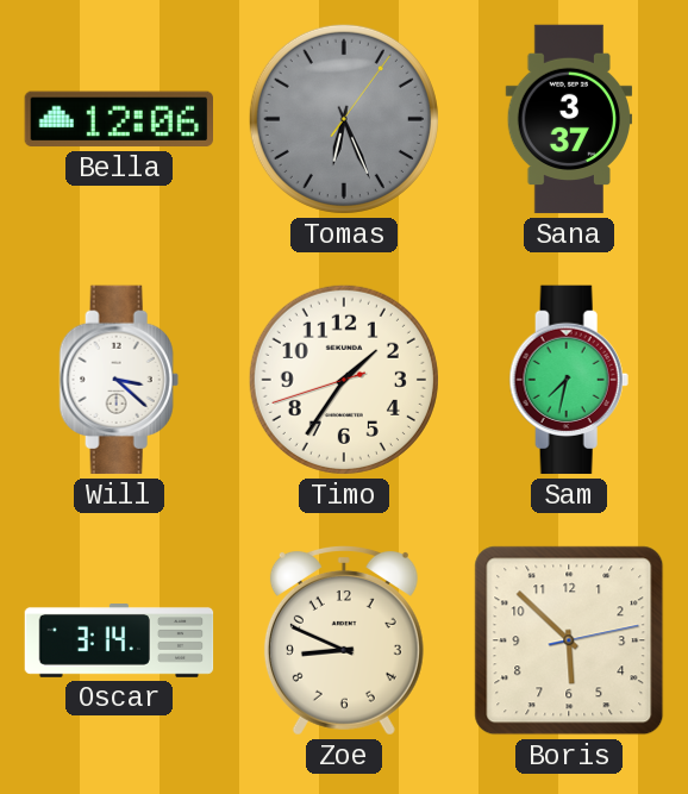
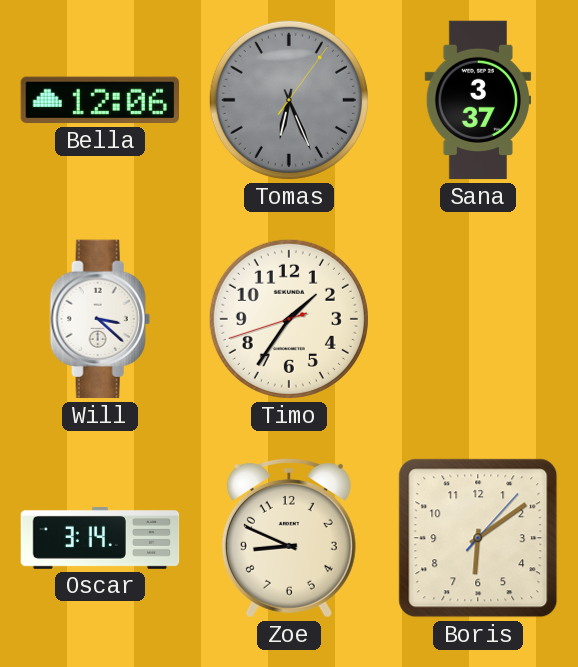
Sam: 7:32 -> none
Boris: 5:52 -> 6:09
